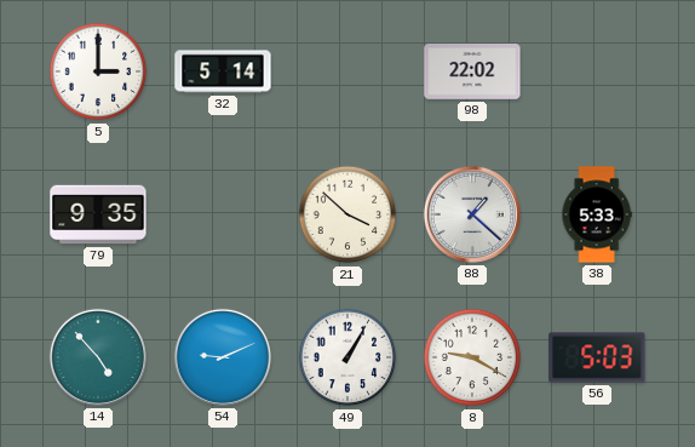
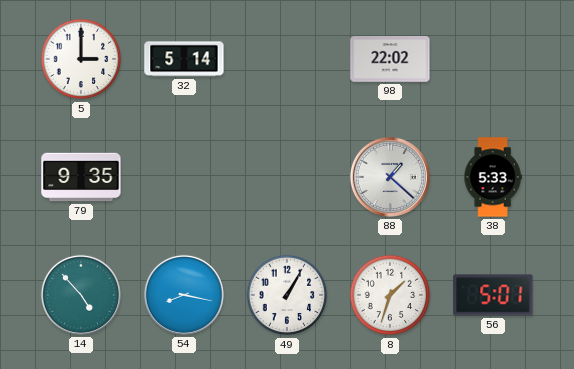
21: 3:52 -> none
54: 9:11 -> 8:17
8: 9:20 -> 1:33
56: 5:03 -> 5:01
